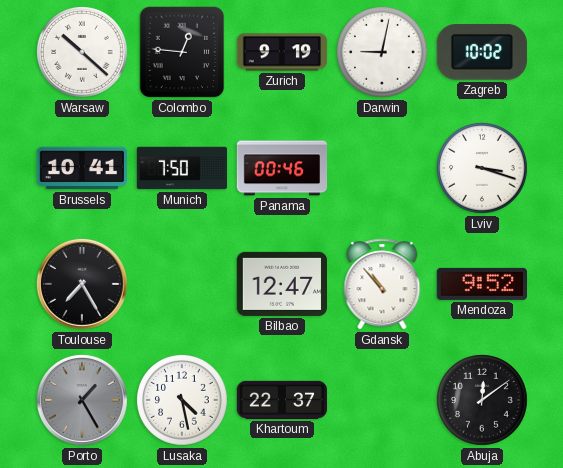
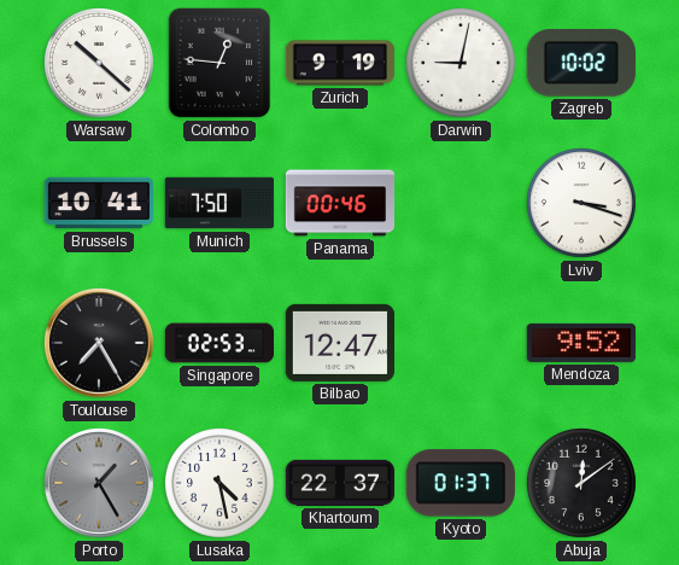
Singapore: none -> 02:53
Gdansk: 10:53 -> none
Kyoto: none -> 01:37
